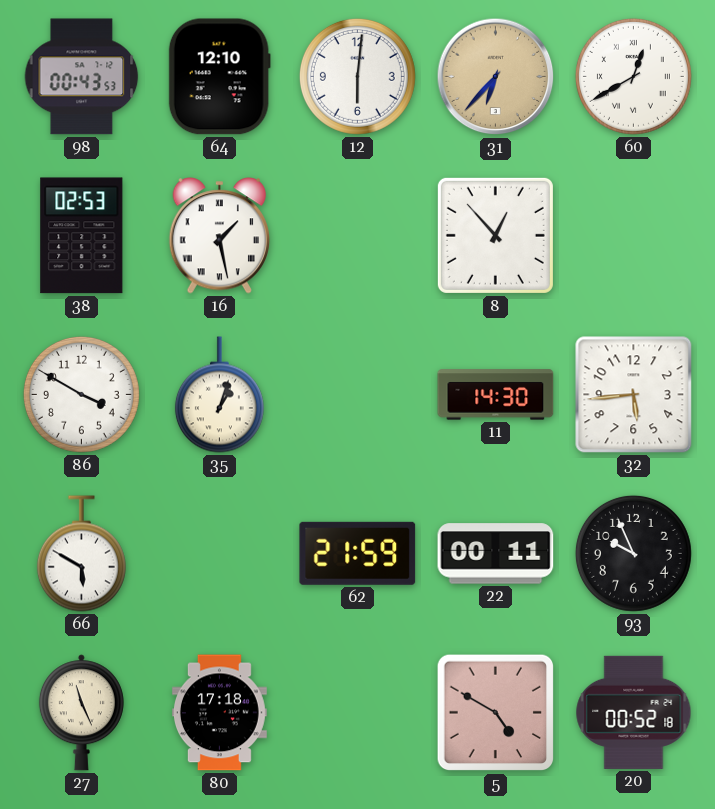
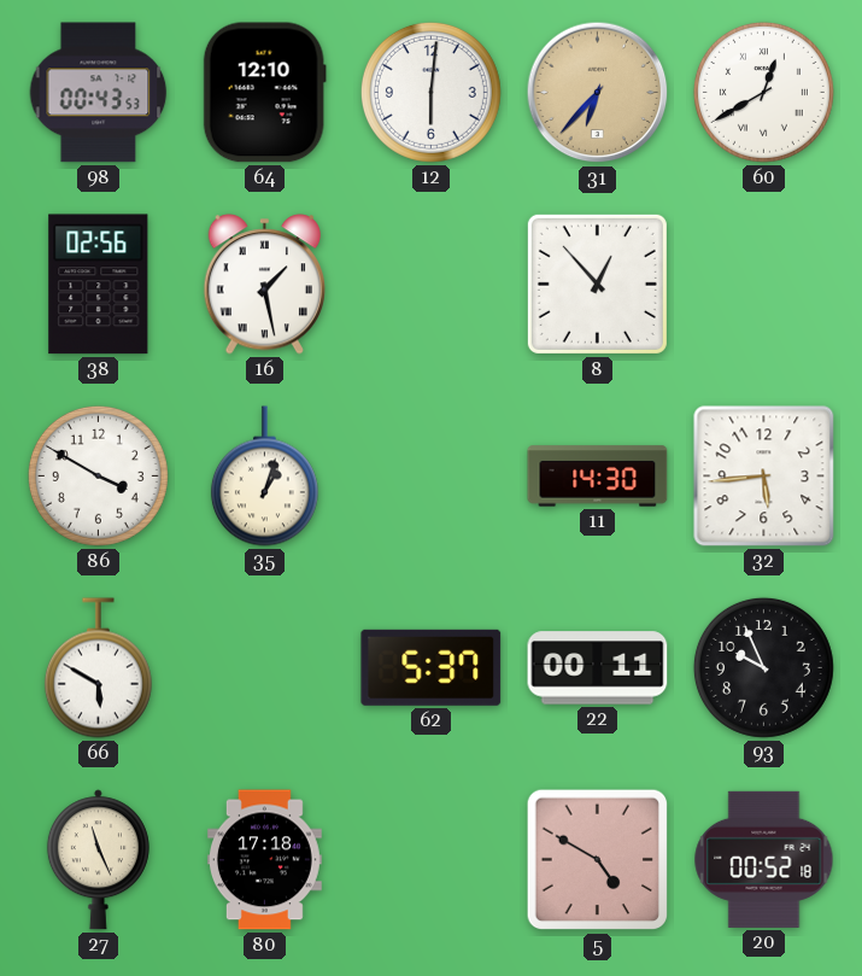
38: 02:53 -> 02:56
62: 21:59 -> 5:37
